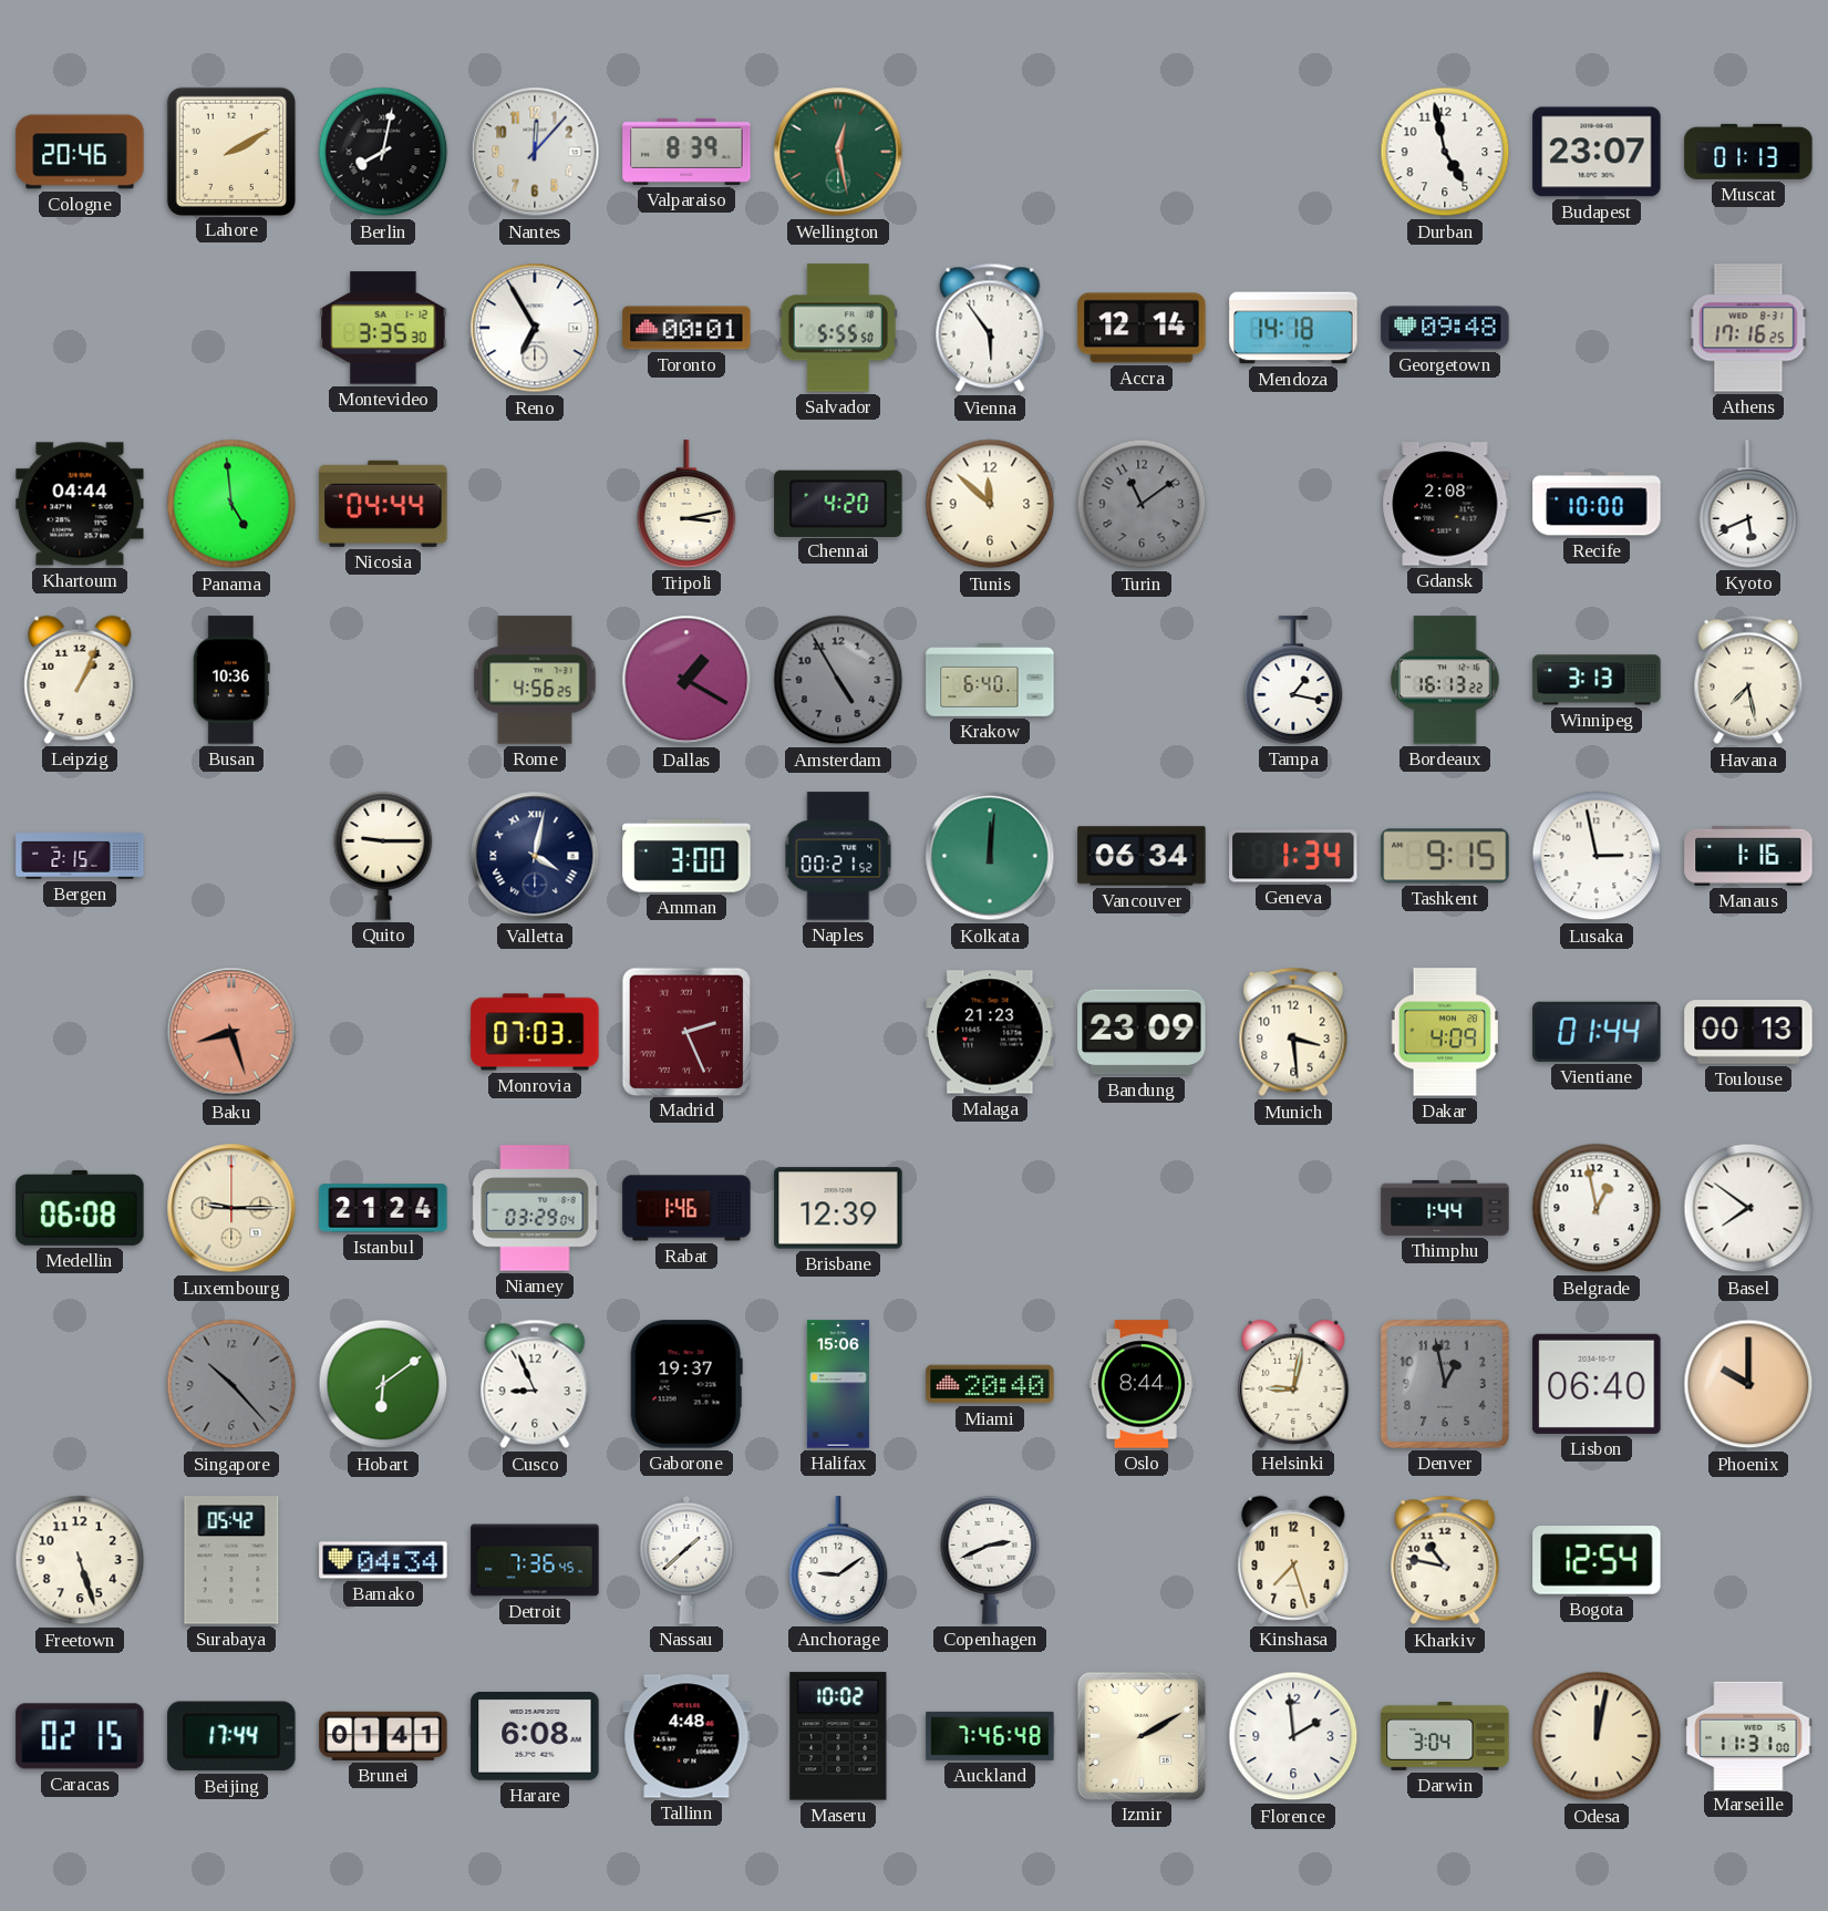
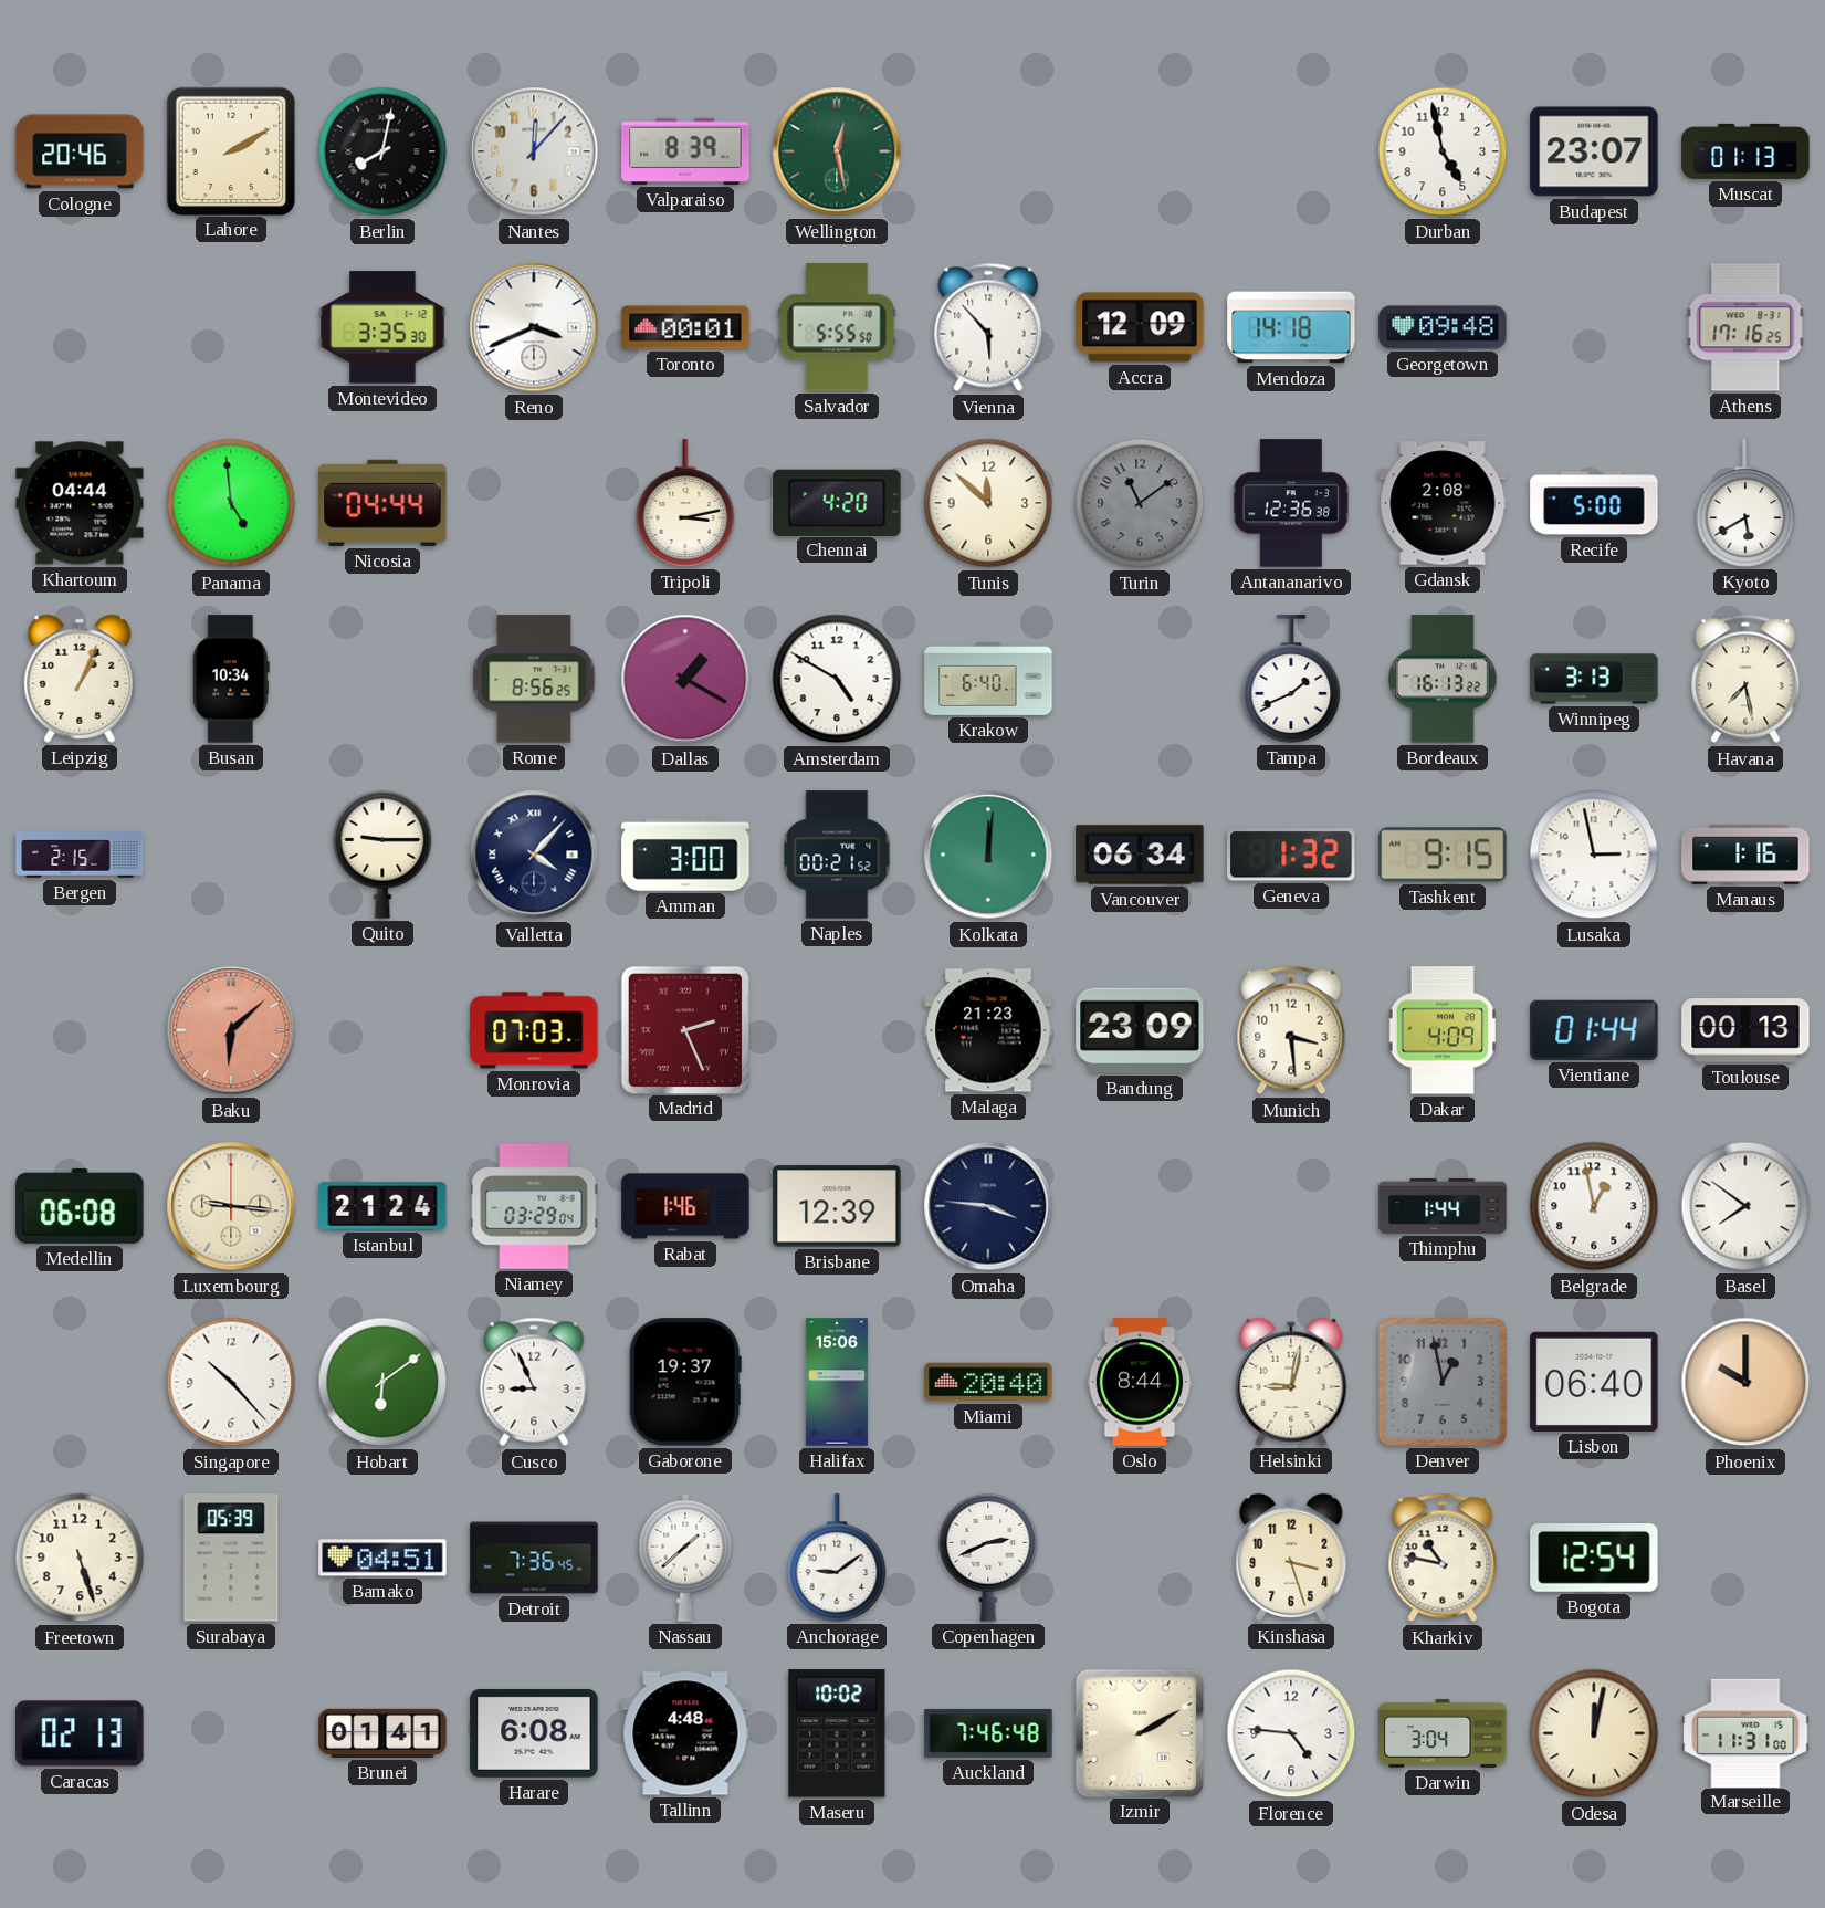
Reno: 6:55 -> 3:41
Vienna: 5:54 -> 5:53
Accra: 12:14 -> 12:09
Antananarivo: none -> 12:36
Recife: 10:00 -> 5:00
Kyoto: 5:41 -> 5:40
Busan: 10:36 -> 10:34
Rome: 4:56 -> 8:56
Amsterdam: 4:55 -> 4:50
Amsterdam dial: grey -> white
Tampa: 1:17 -> 1:41
Valletta: 4:02 -> 4:07
Geneva: 1:34 -> 1:32
Baku: 8:27 -> 6:08
Luxembourg: 9:15 -> 9:16
Omaha: none -> 3:46
Singapore dial: grey -> white
Surabaya: 05:42 -> 05:39
Bamako: 04:34 -> 04:51
Kinshasa: 7:27 -> 3:27
Caracas: 02:15 -> 02:13
Beijing: 17:44 -> none
Florence: 1:59 -> 4:46
